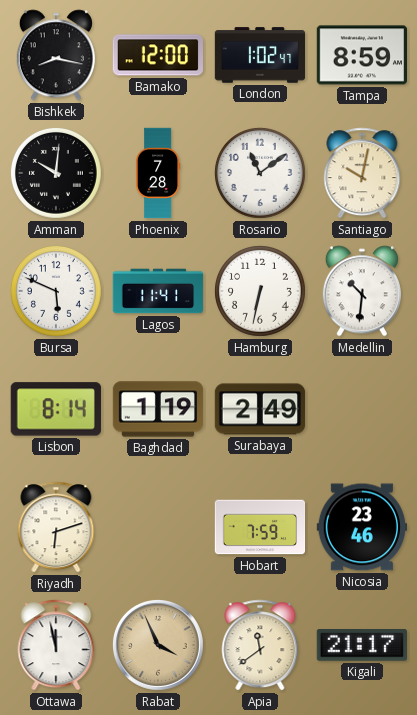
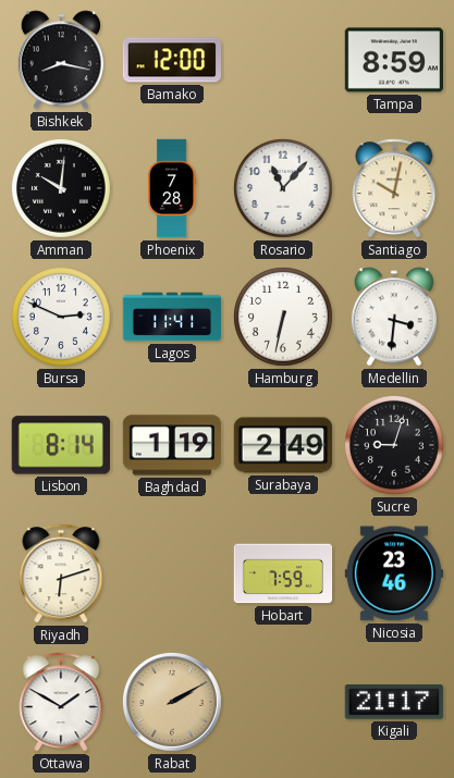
London: 1:02 -> none
Rosario: 11:09 -> 11:07
Bursa: 5:49 -> 2:49
Medellin: 10:31 -> 3:31
Sucre: none -> 9:03
Ottawa: 11:58 -> 1:50
Rabat: 3:56 -> 2:10
Apia: 11:39 -> none
